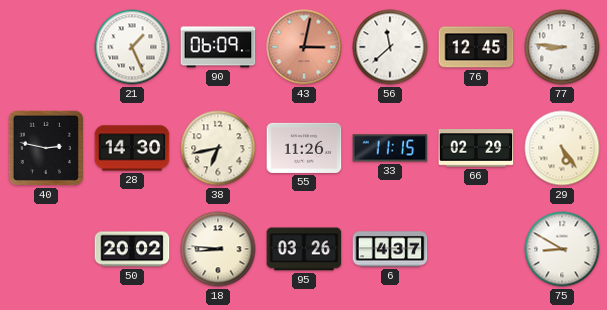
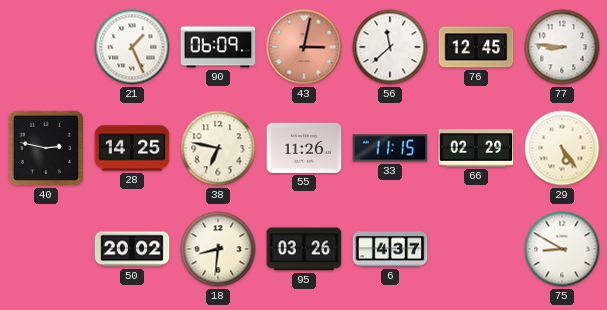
28: 14:30 -> 14:25
38: 6:43 -> 6:47
18: 8:46 -> 8:31
